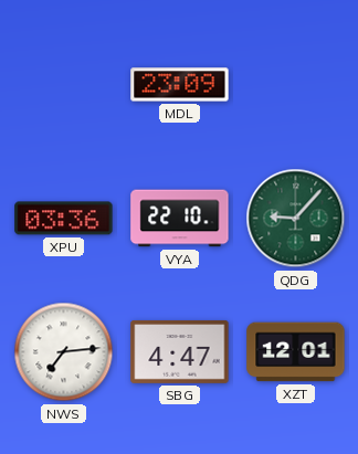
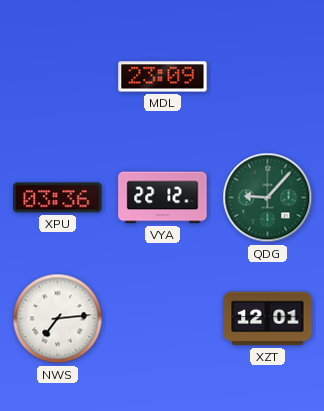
VYA: 22:10 -> 22:12
SBG: 4:47 -> none
